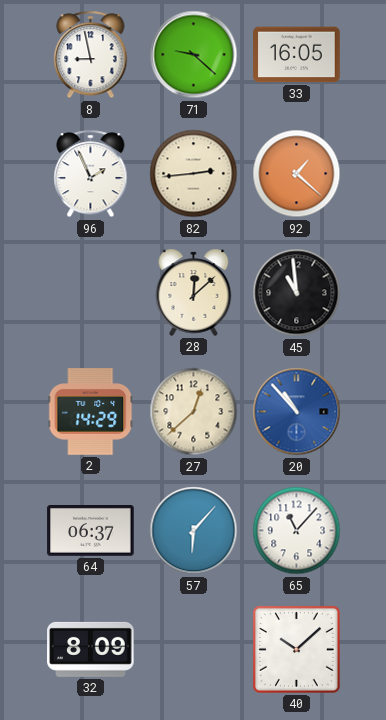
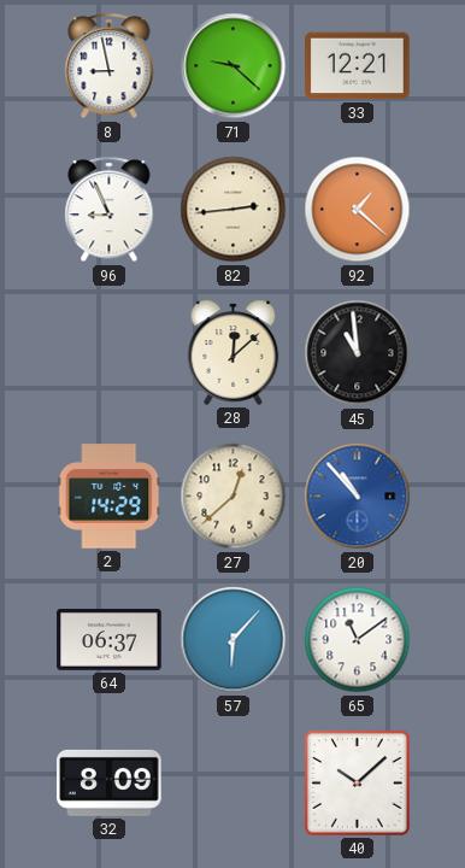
33: 16:05 -> 12:21
96: 1:56 -> 8:56
65: 11:07 -> 11:09
